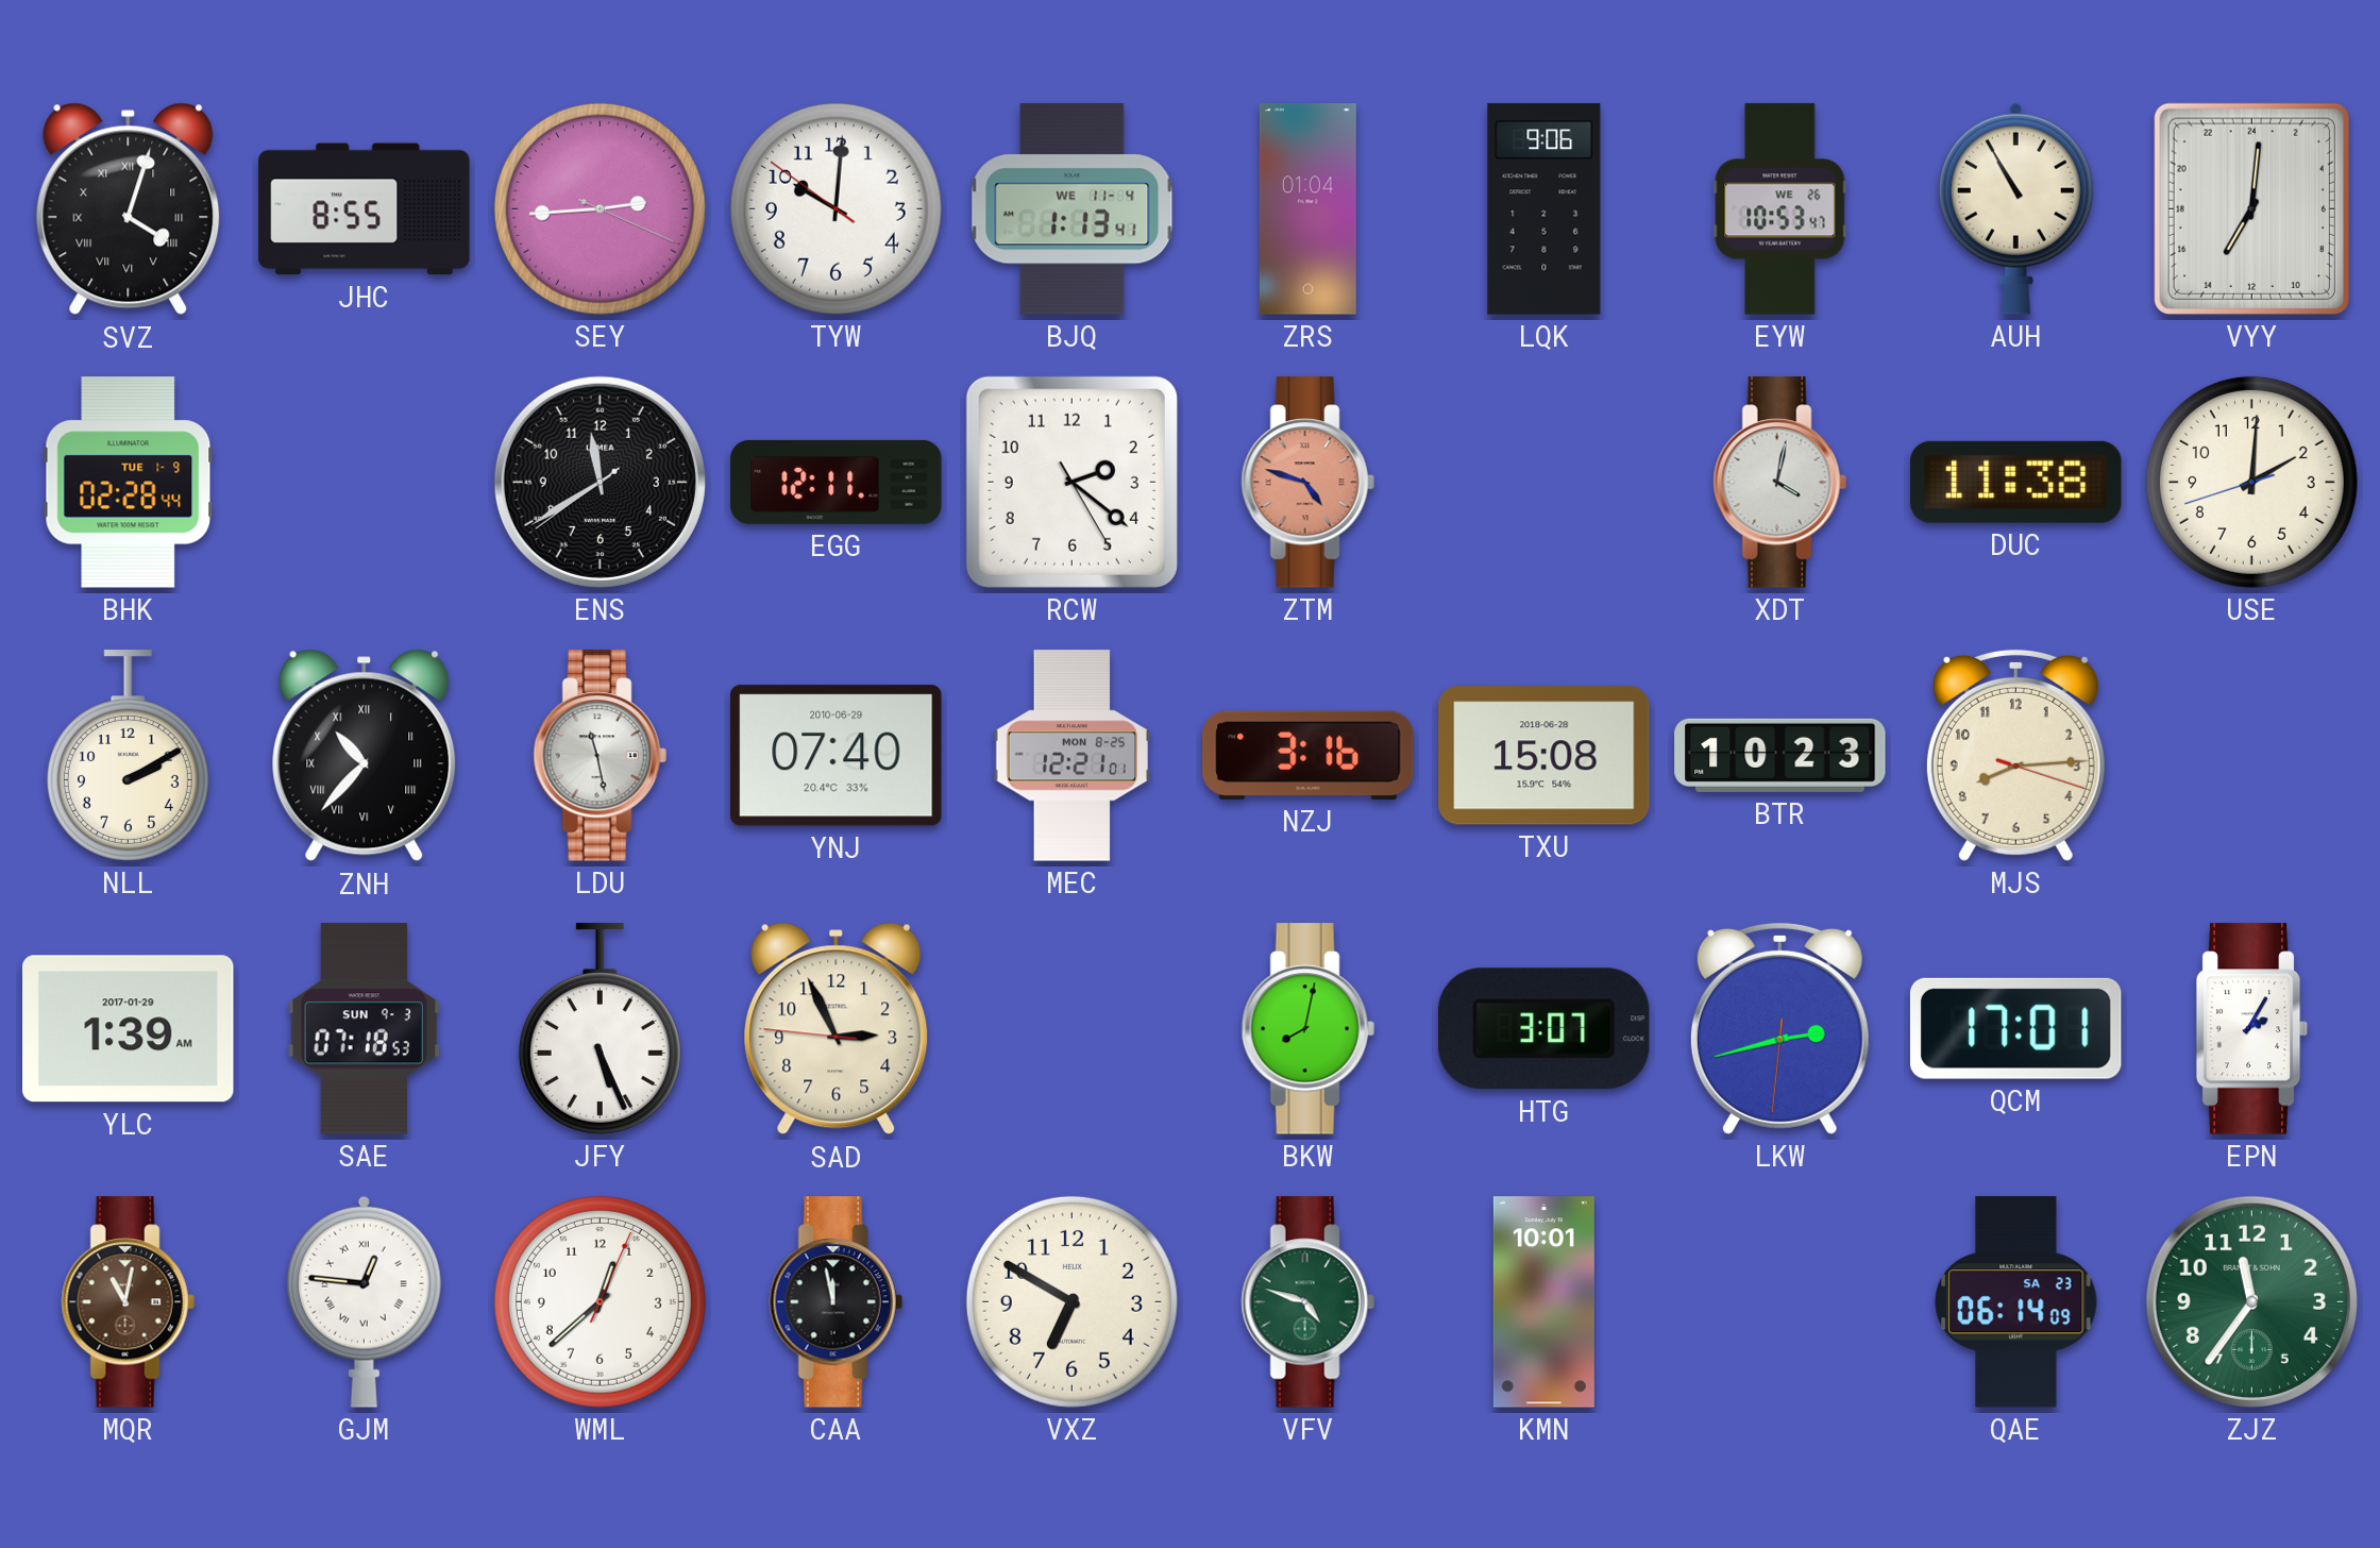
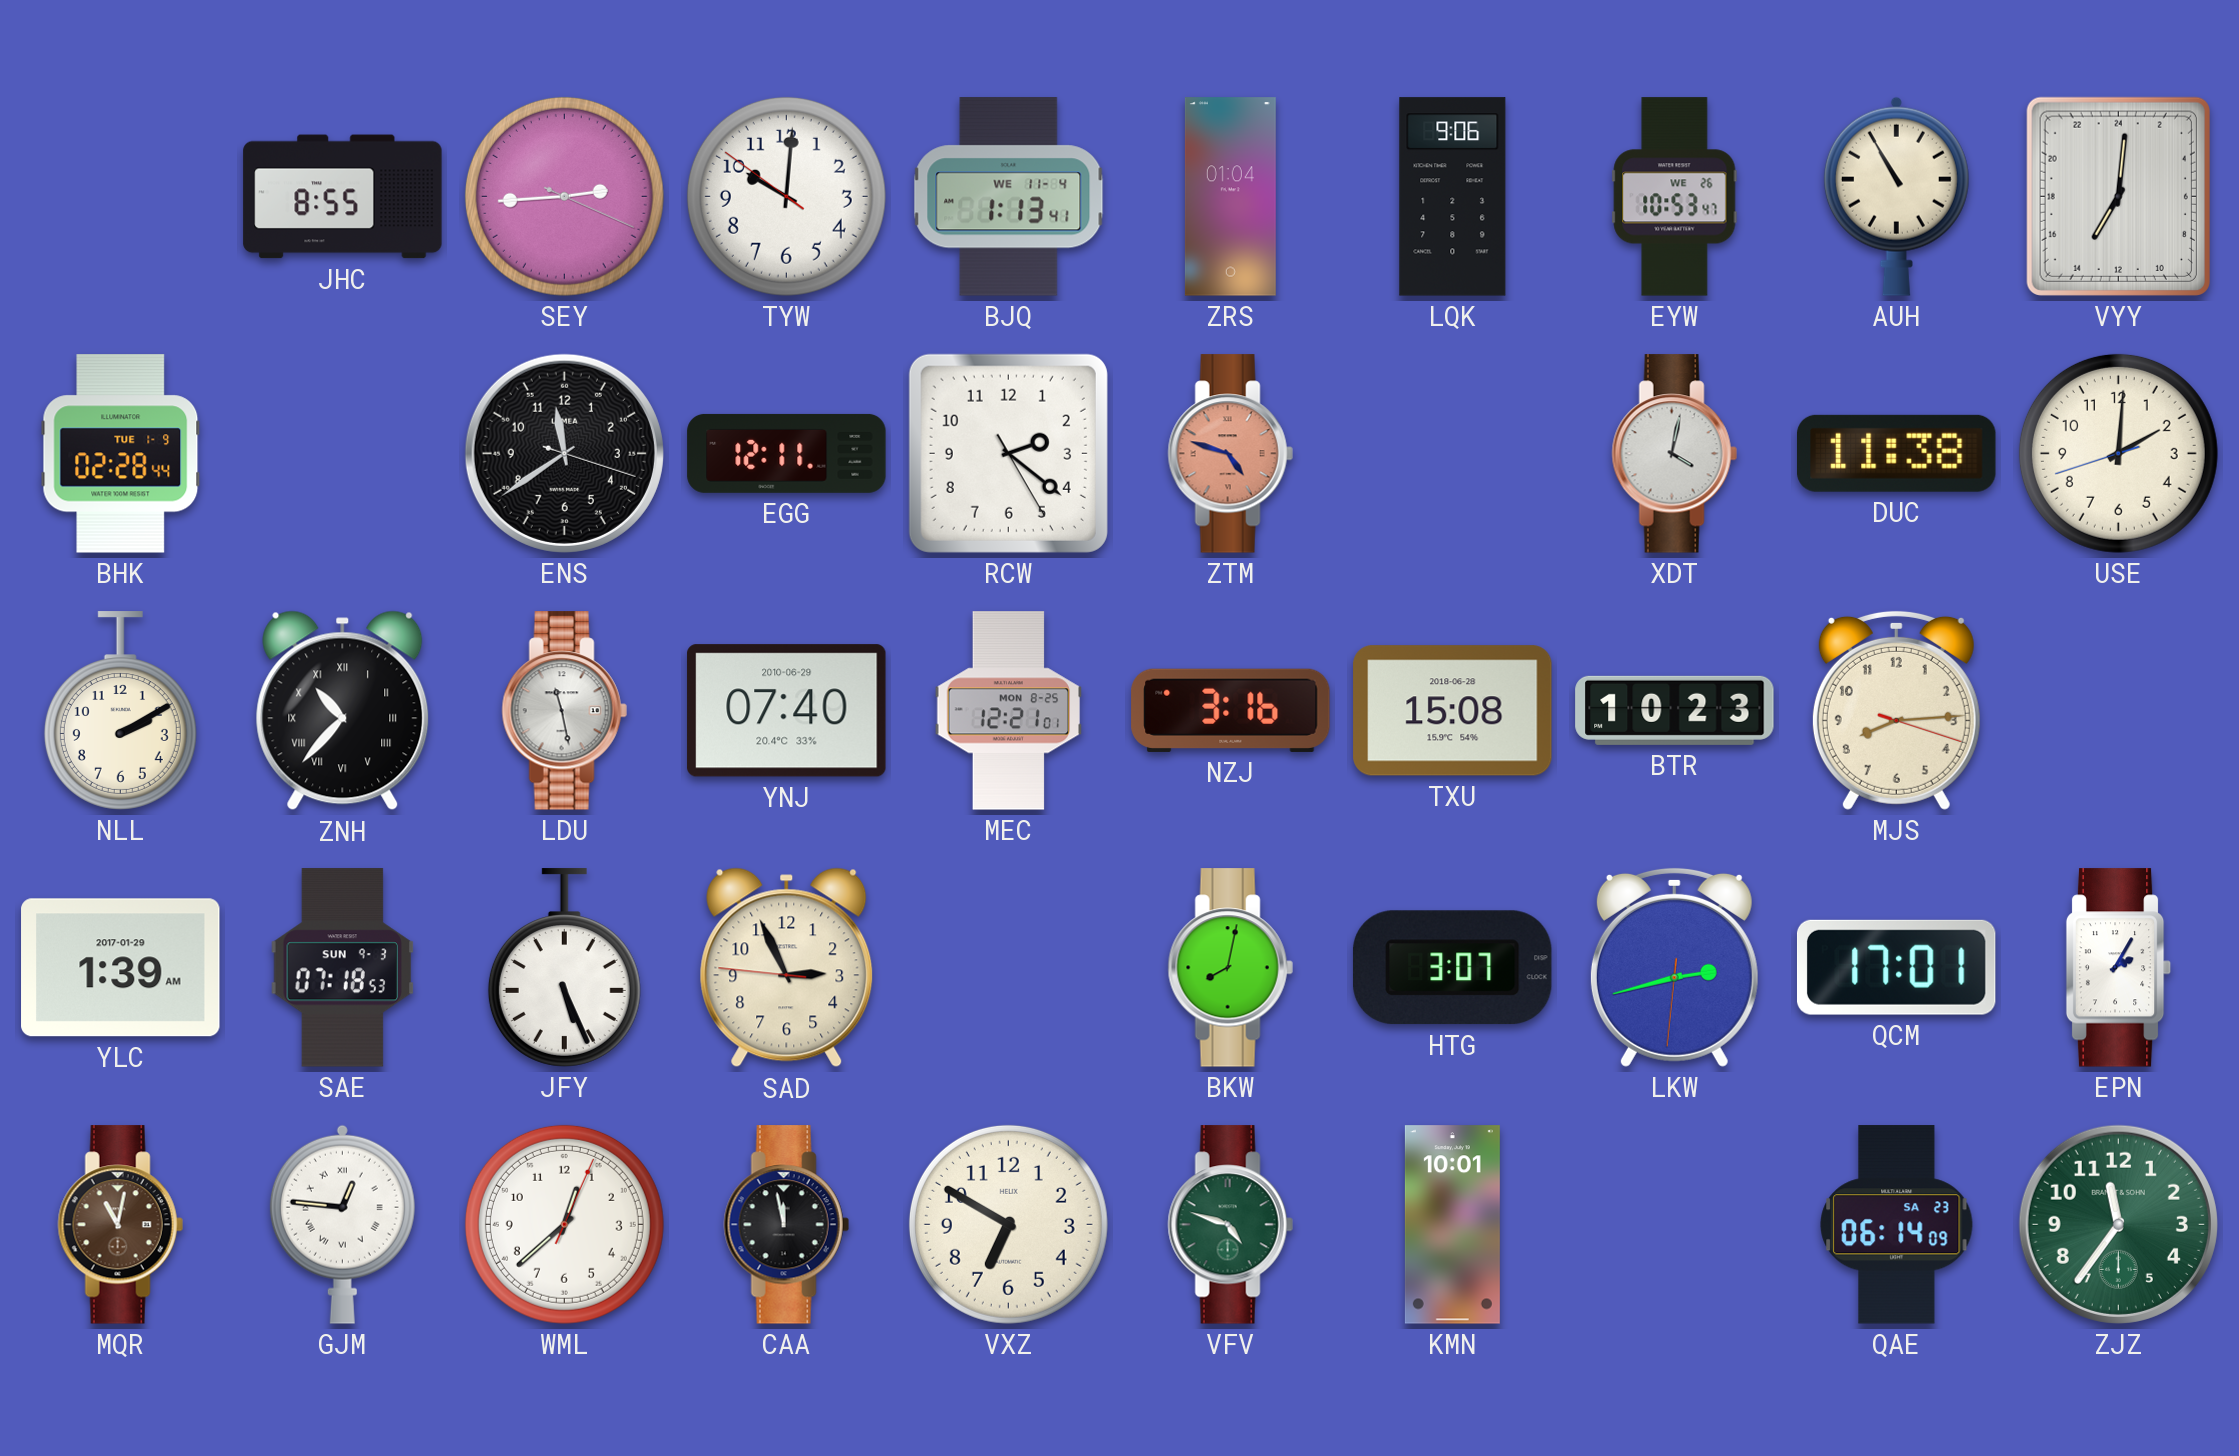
SVZ: 4:03 -> none
ENS: 11:39:39 -> 11:39:18
